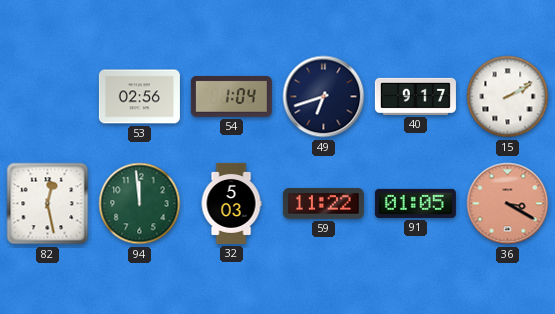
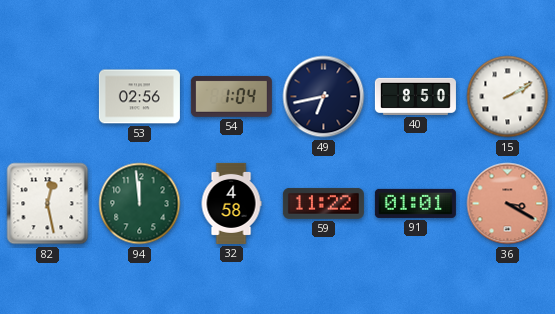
49: 6:42 -> 6:43
40: 9:17 -> 8:50
32: 5:03 -> 4:58
91: 01:05 -> 01:01
